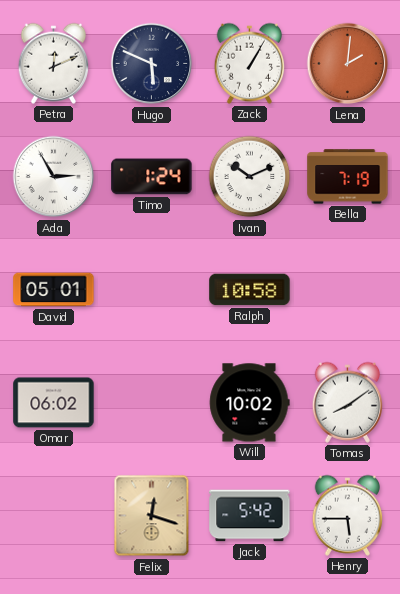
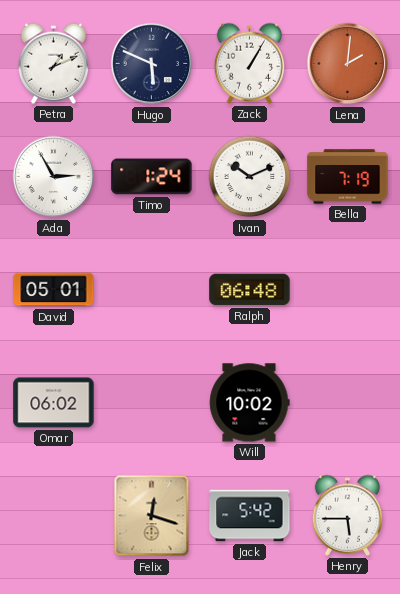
Petra: 12:11 -> 1:11
Ralph: 10:58 -> 06:48
Tomas: 8:09 -> none
